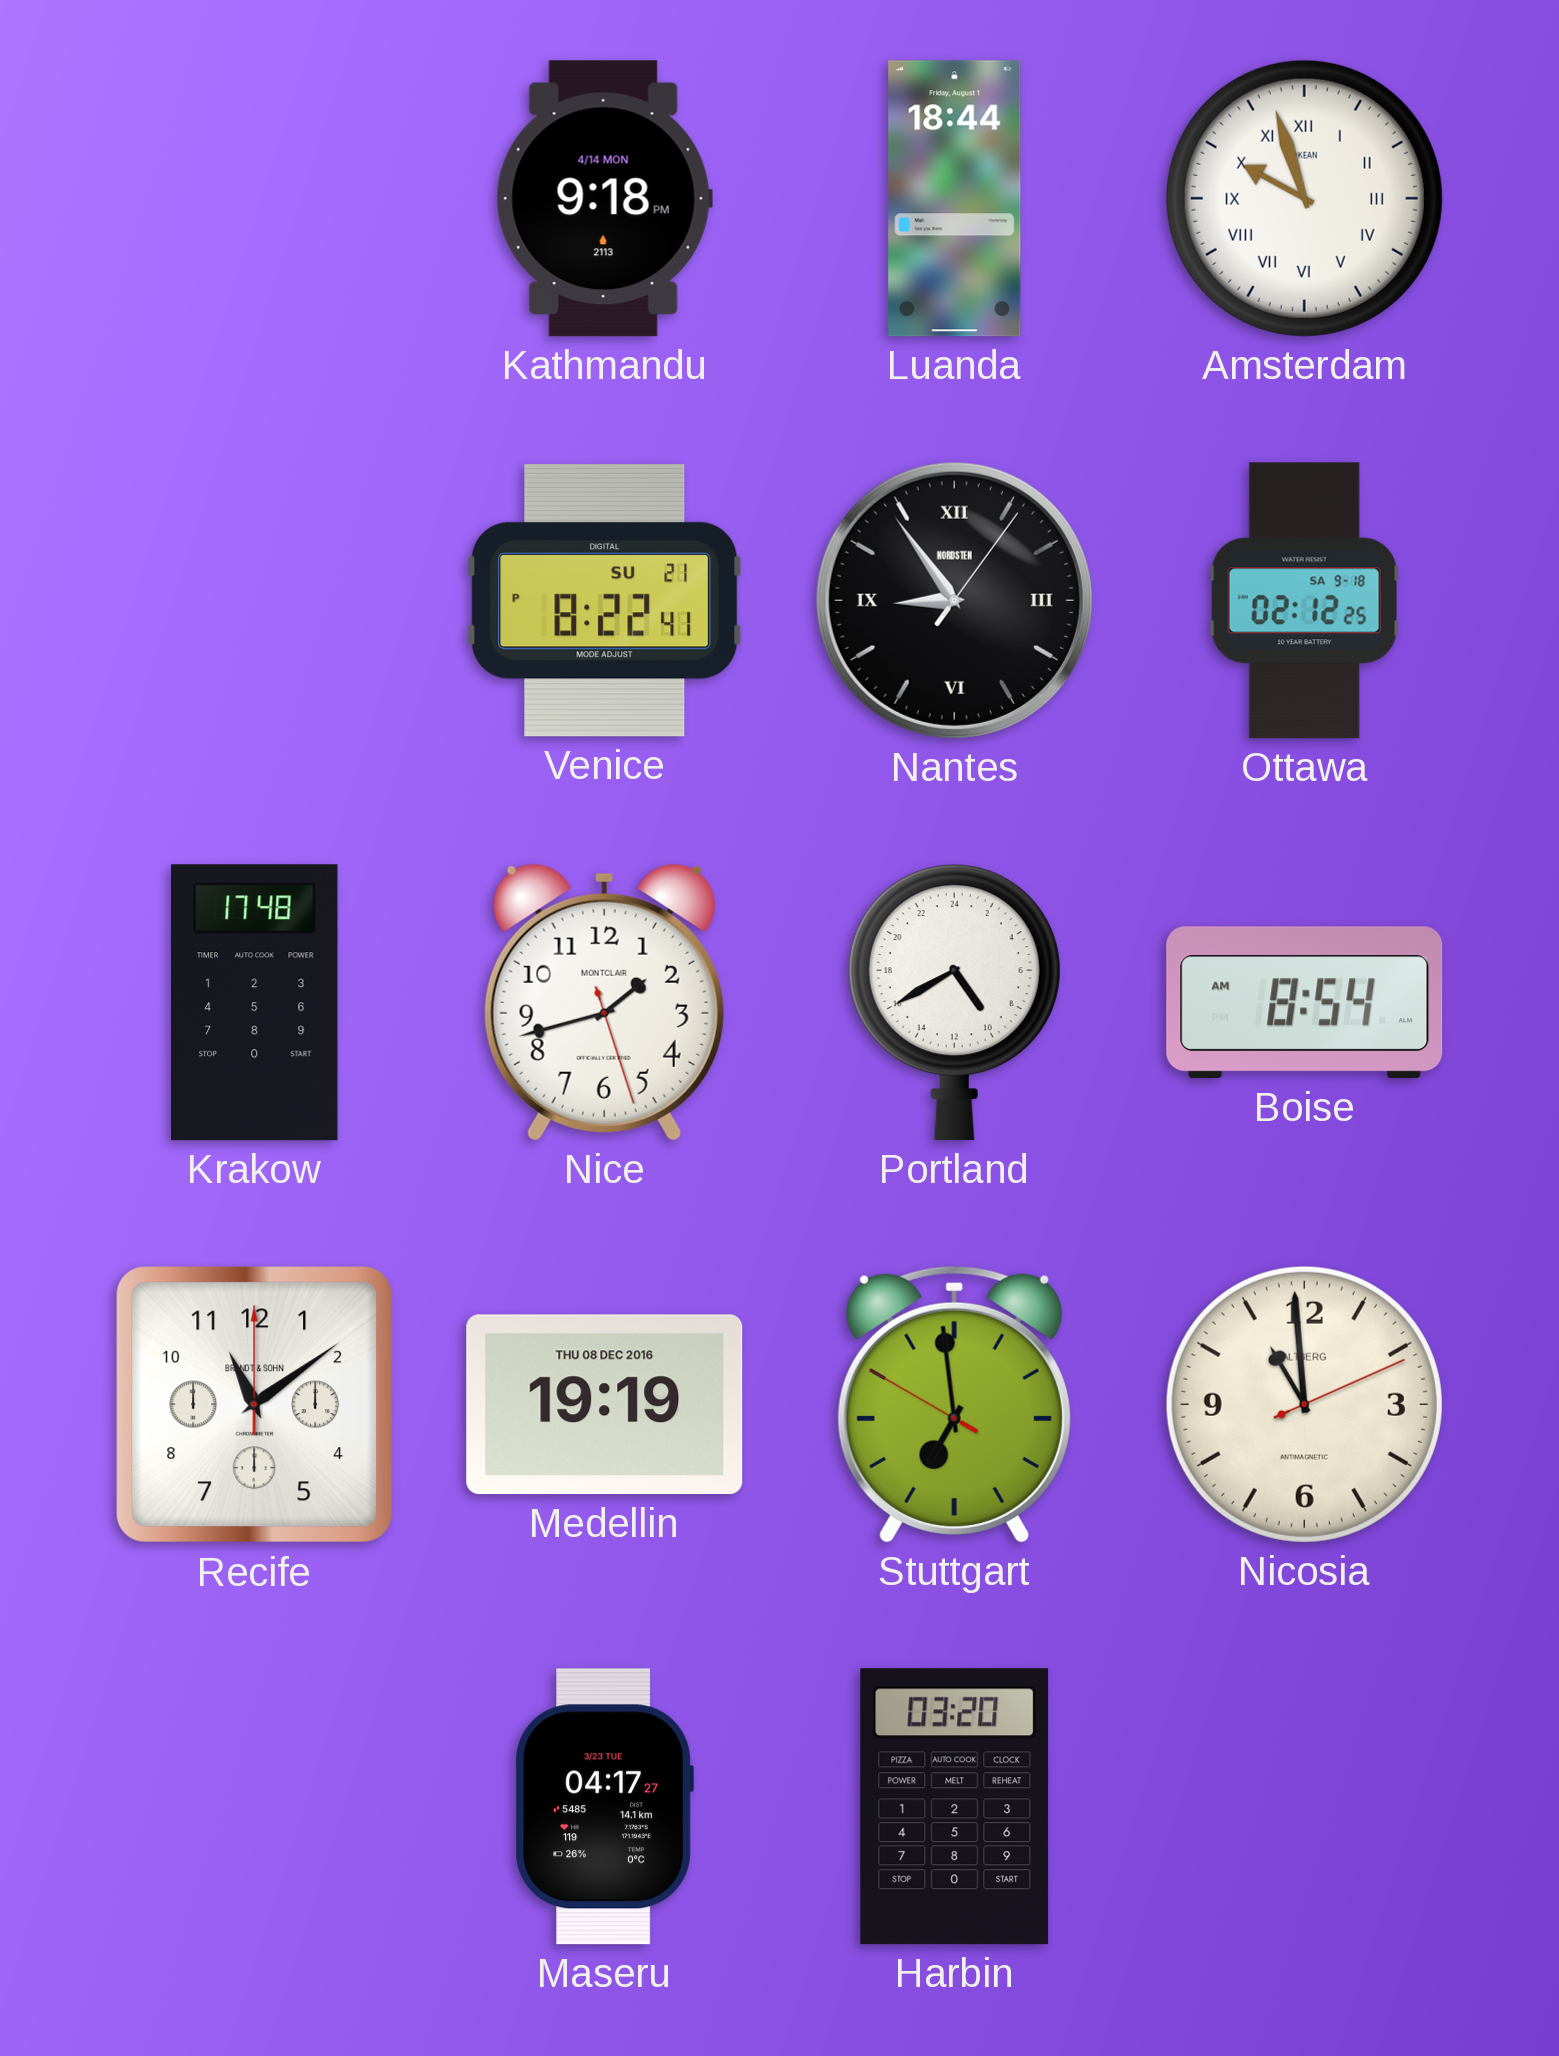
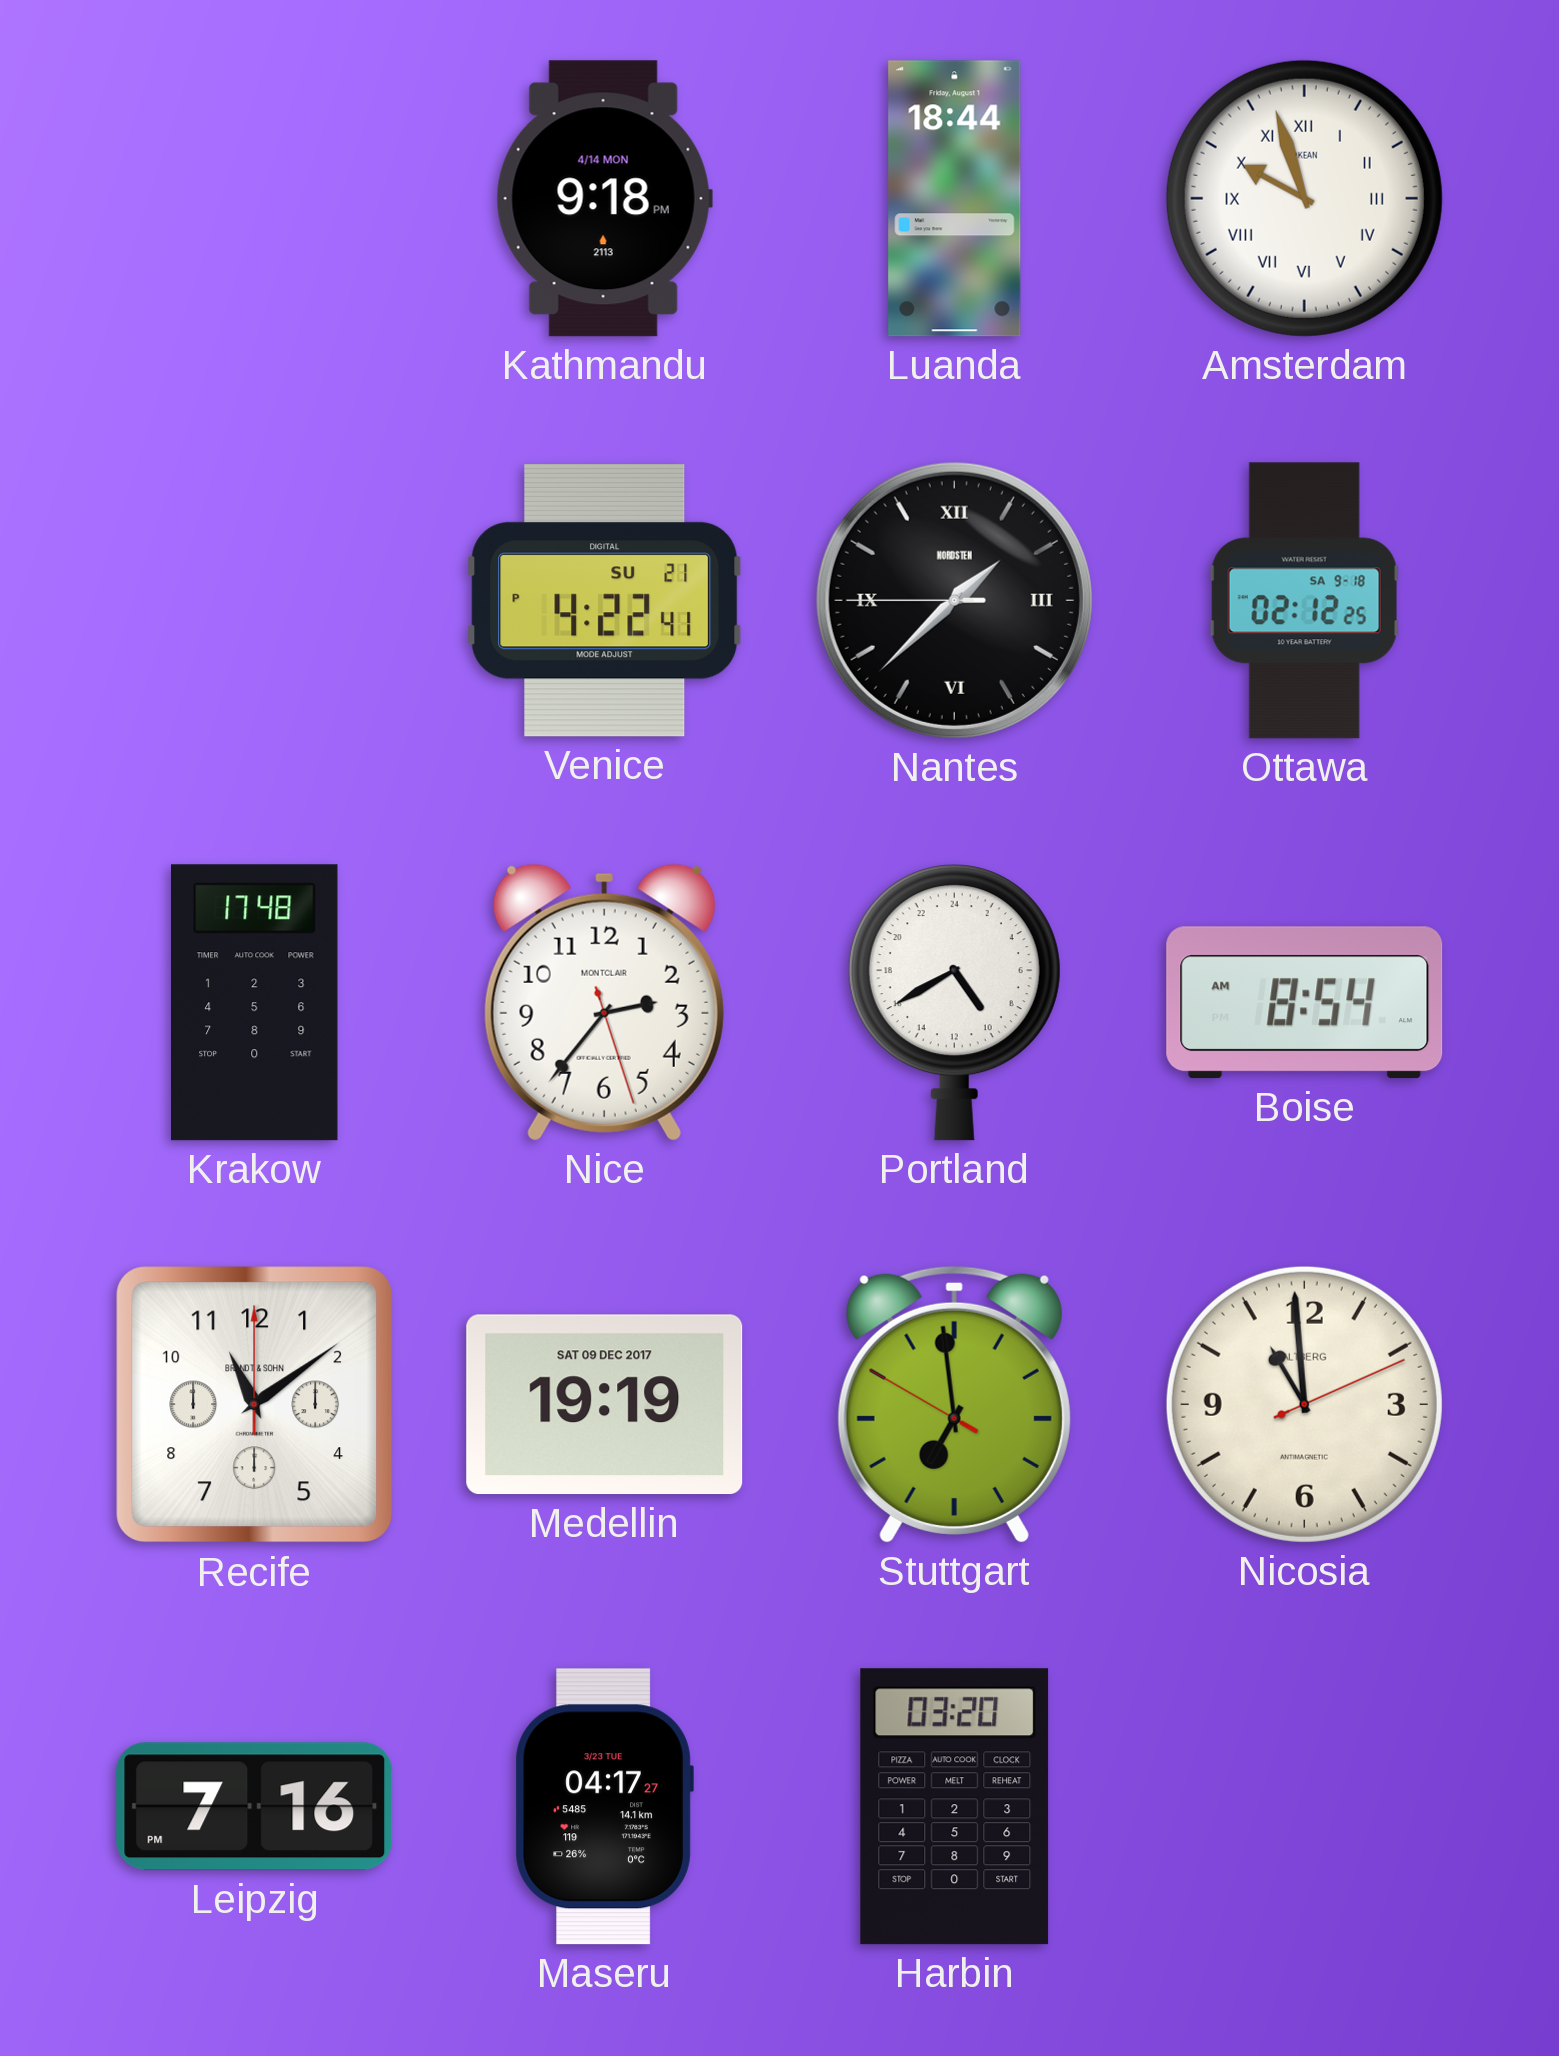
Venice: 8:22 -> 4:22
Nantes: 8:54 -> 1:37
Nice: 1:42 -> 2:36
Medellin date: THU 08 DEC 2016 -> SAT 09 DEC 2017
Leipzig: none -> 7:16
